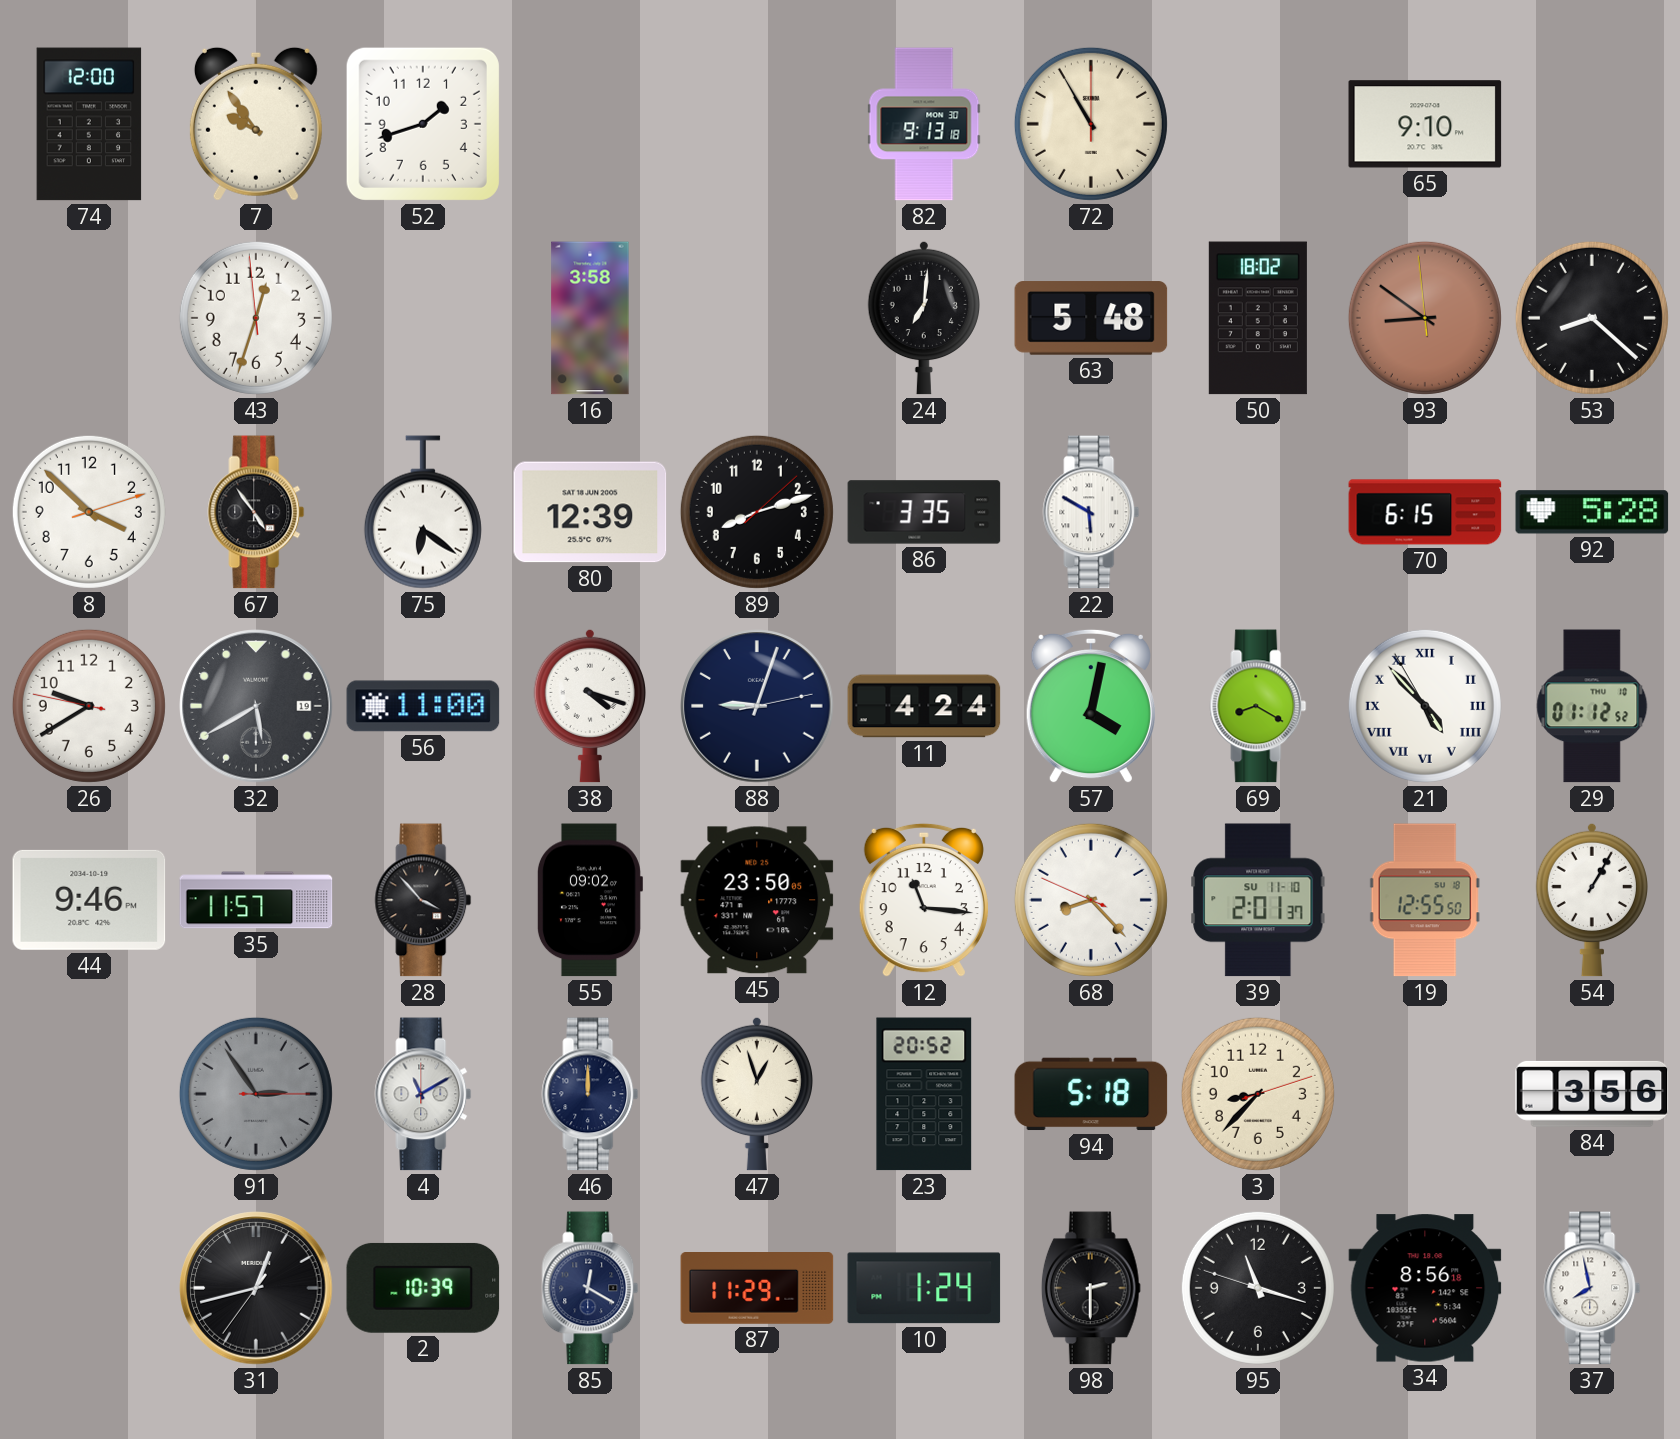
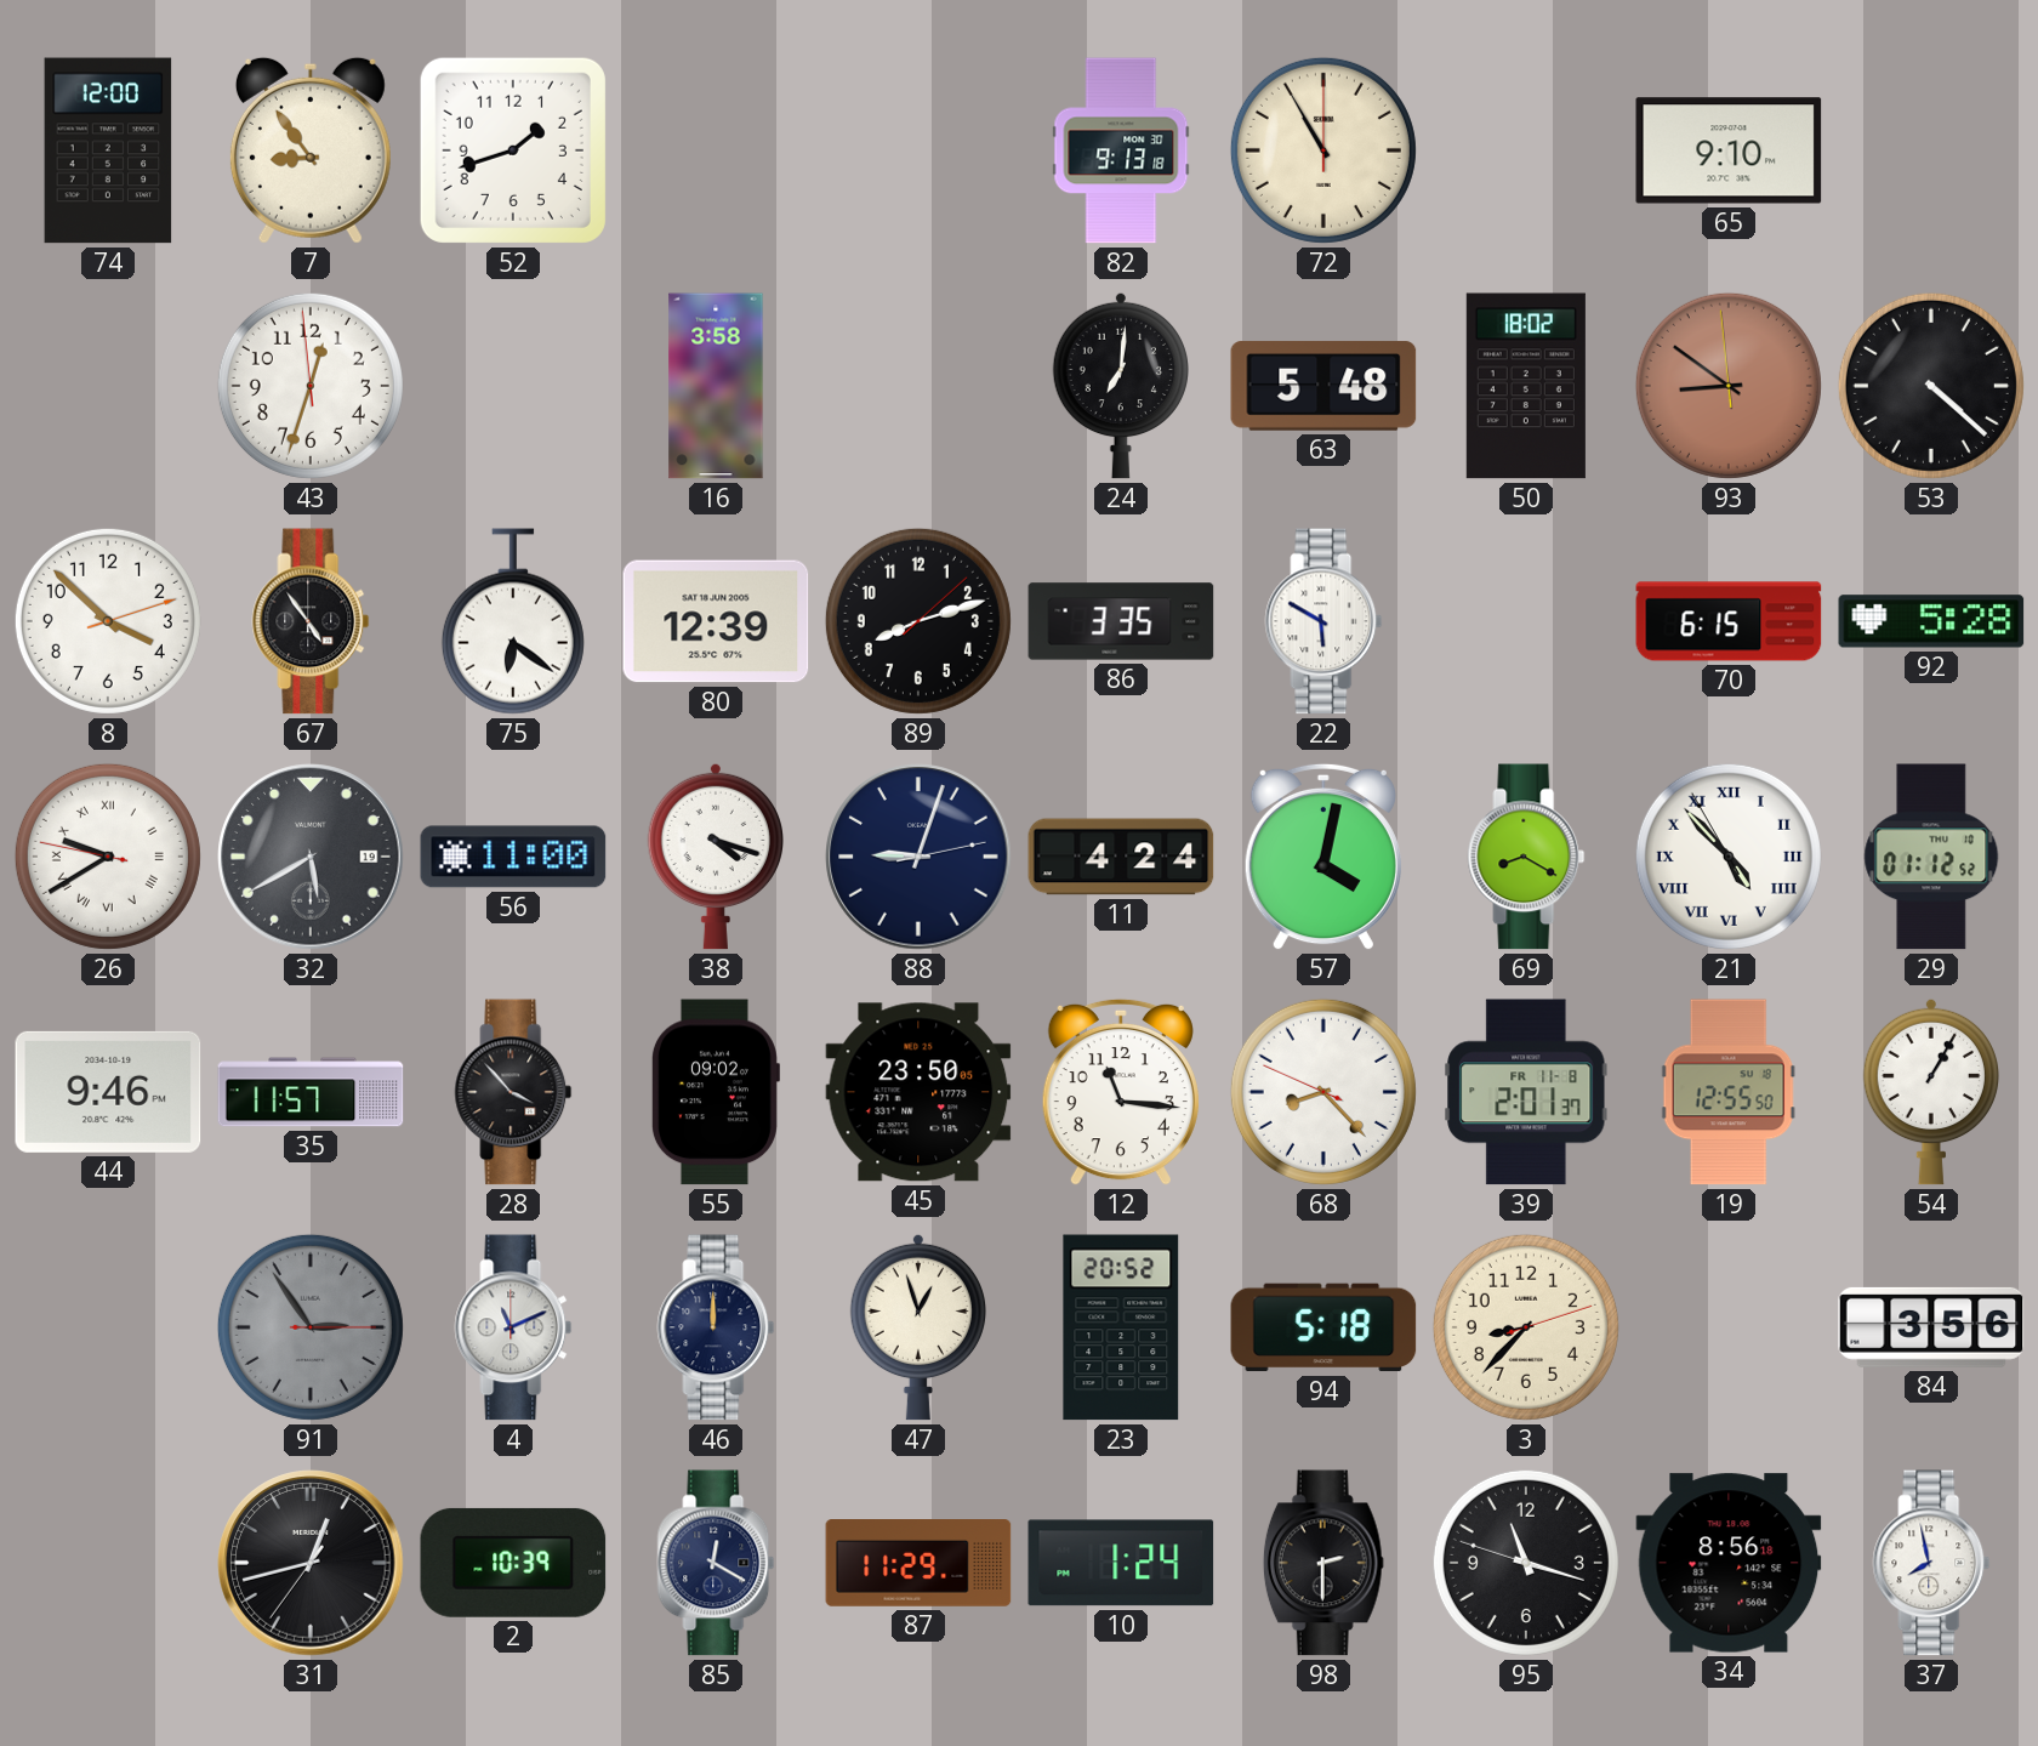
7: 9:54 -> 8:54
53: 8:22 -> 4:22
26 numerals: Arabic -> Roman
39 date: SU 11-10 -> FR 11-8
4: 11:10 -> 11:11
